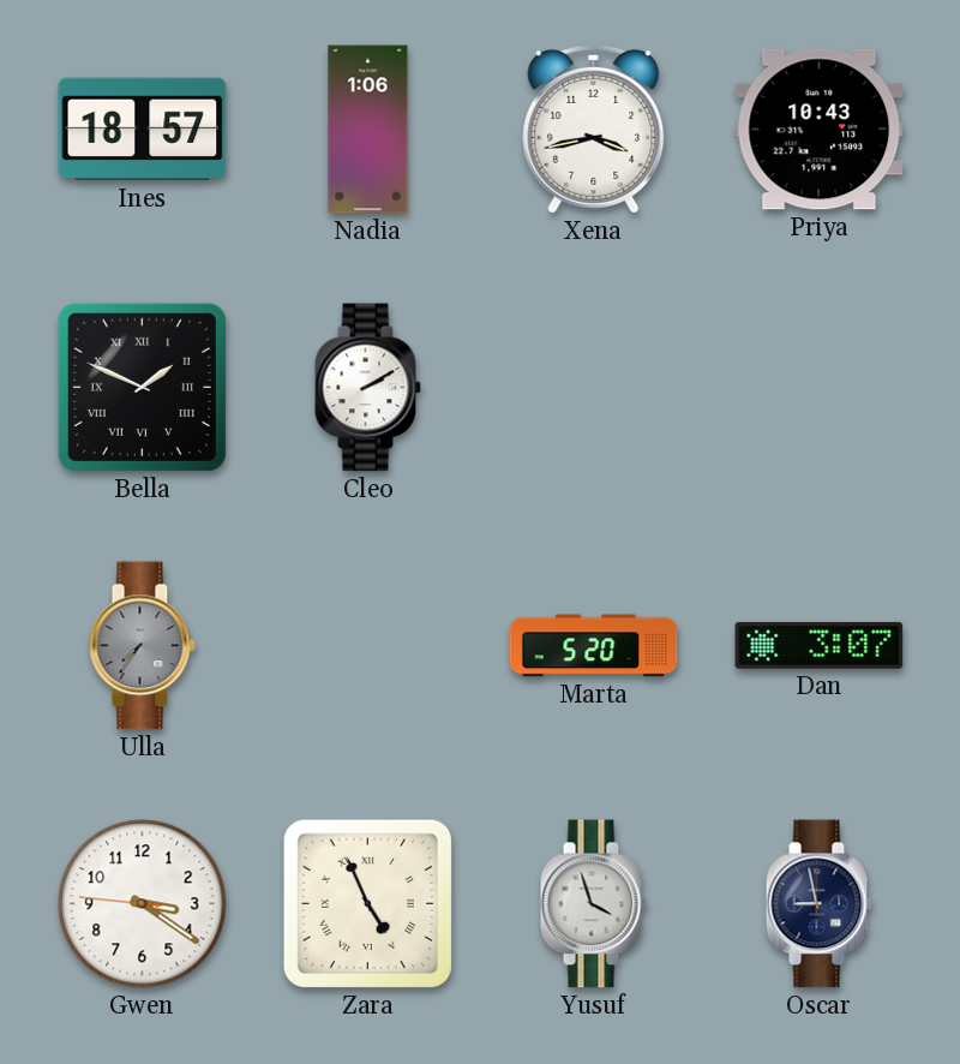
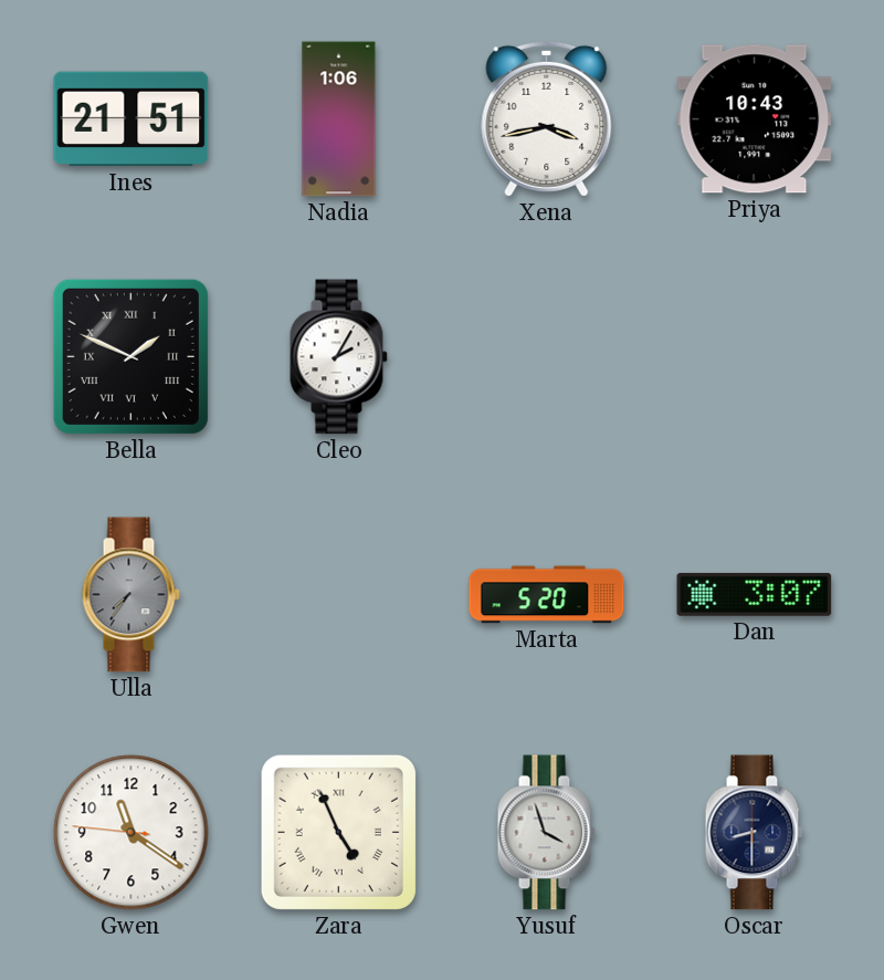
Ines: 18:57 -> 21:51
Cleo: 2:10 -> 2:05
Gwen: 3:20 -> 11:20
Oscar: 8:58 -> 8:30
